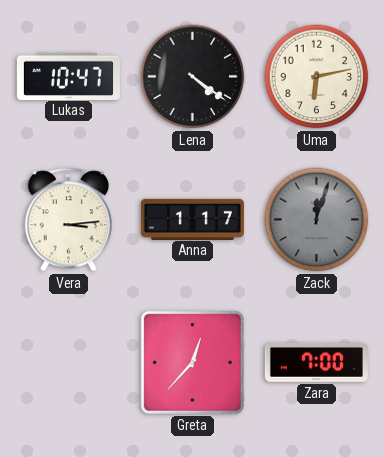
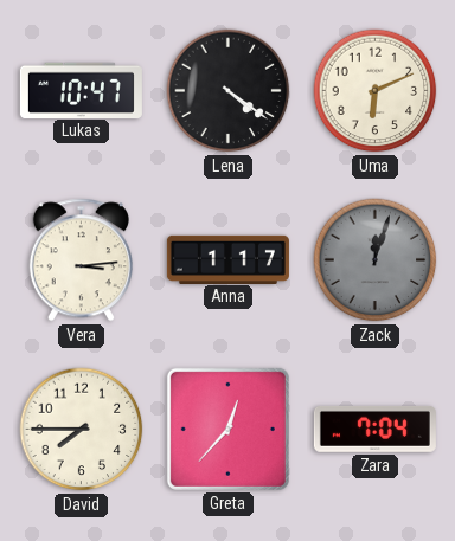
Uma: 6:13 -> 6:11
David: none -> 7:45
Zara: 7:00 -> 7:04
